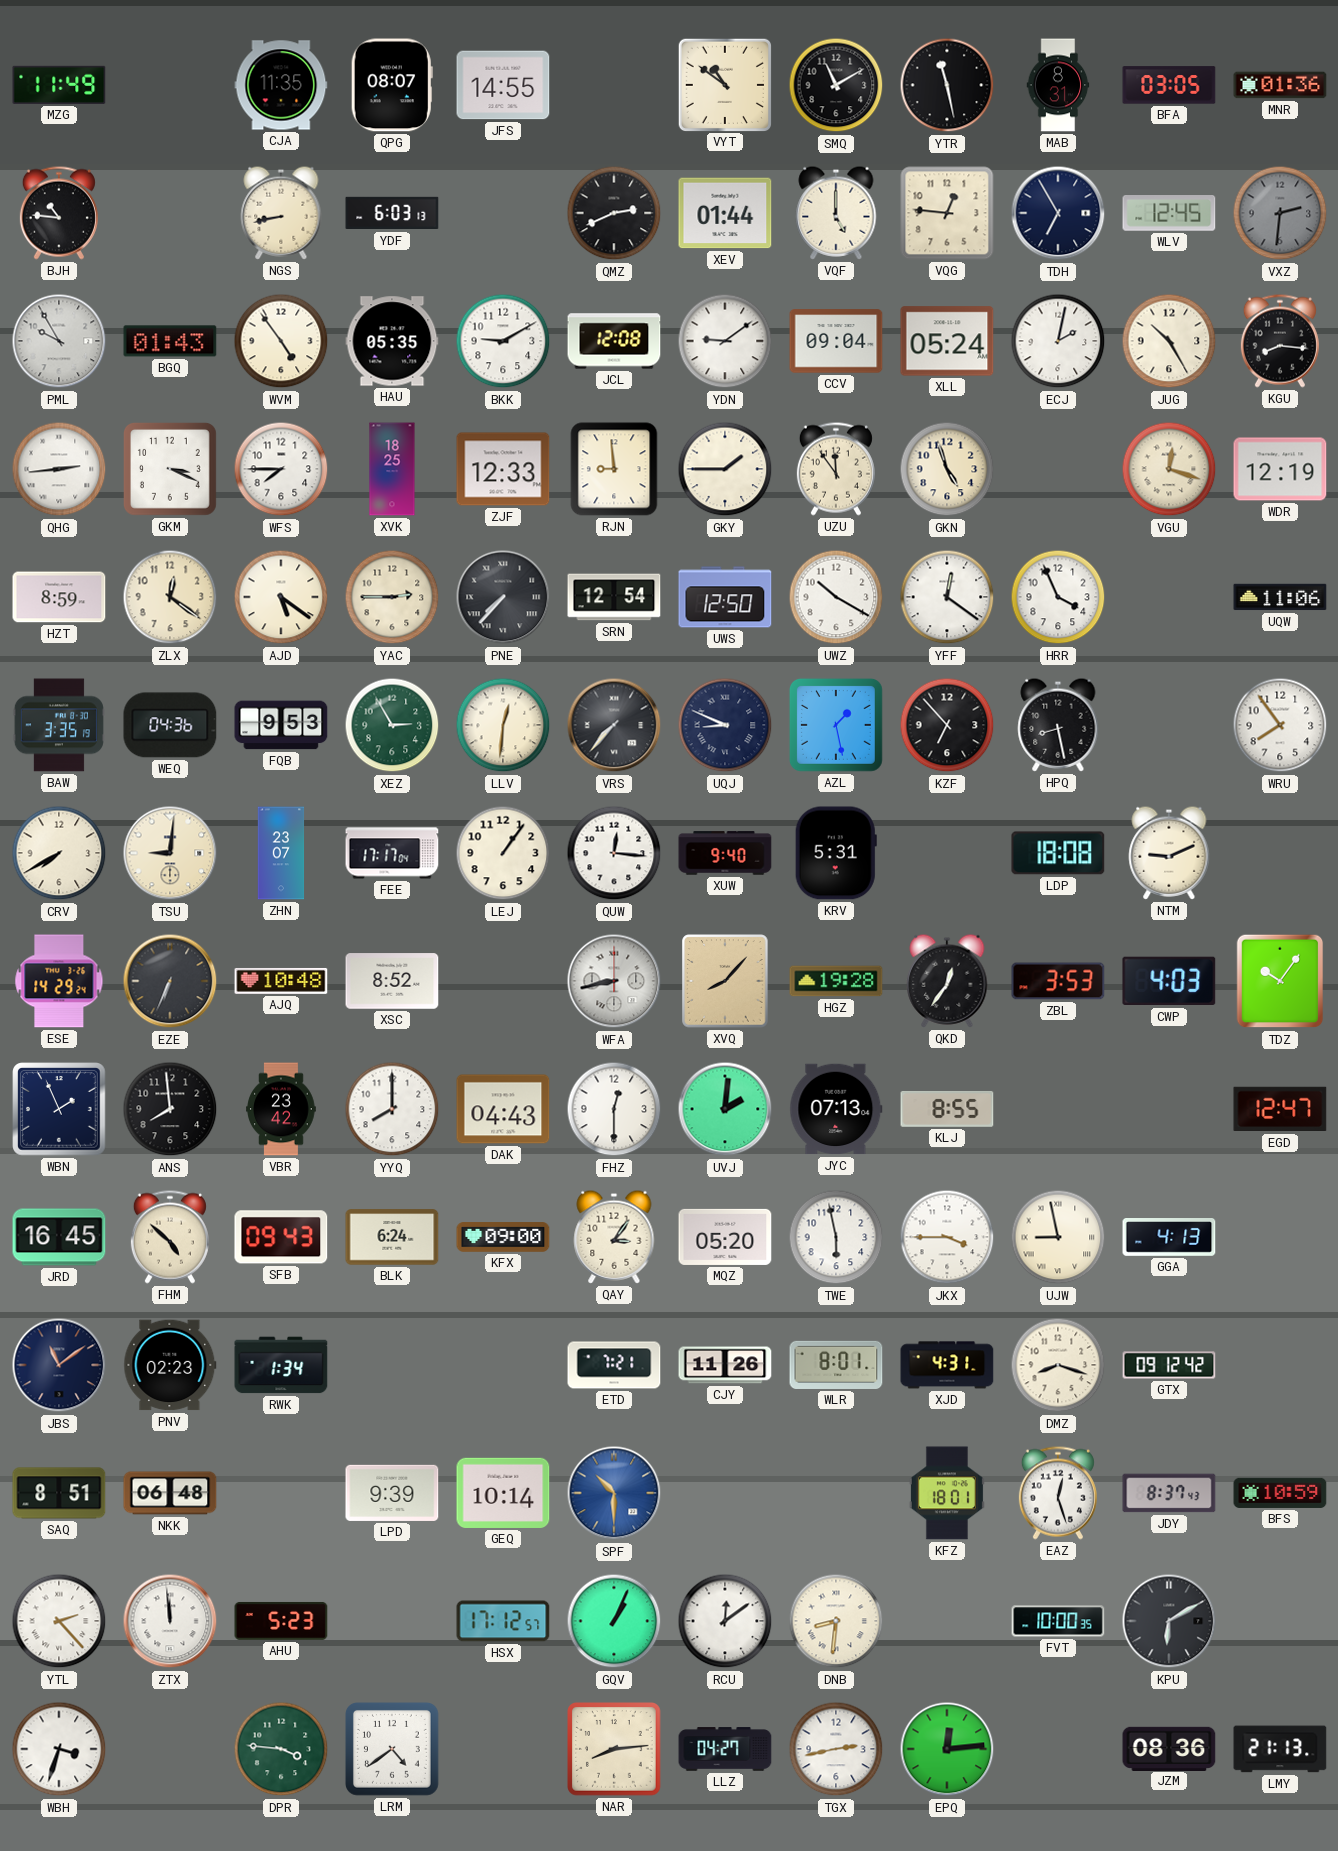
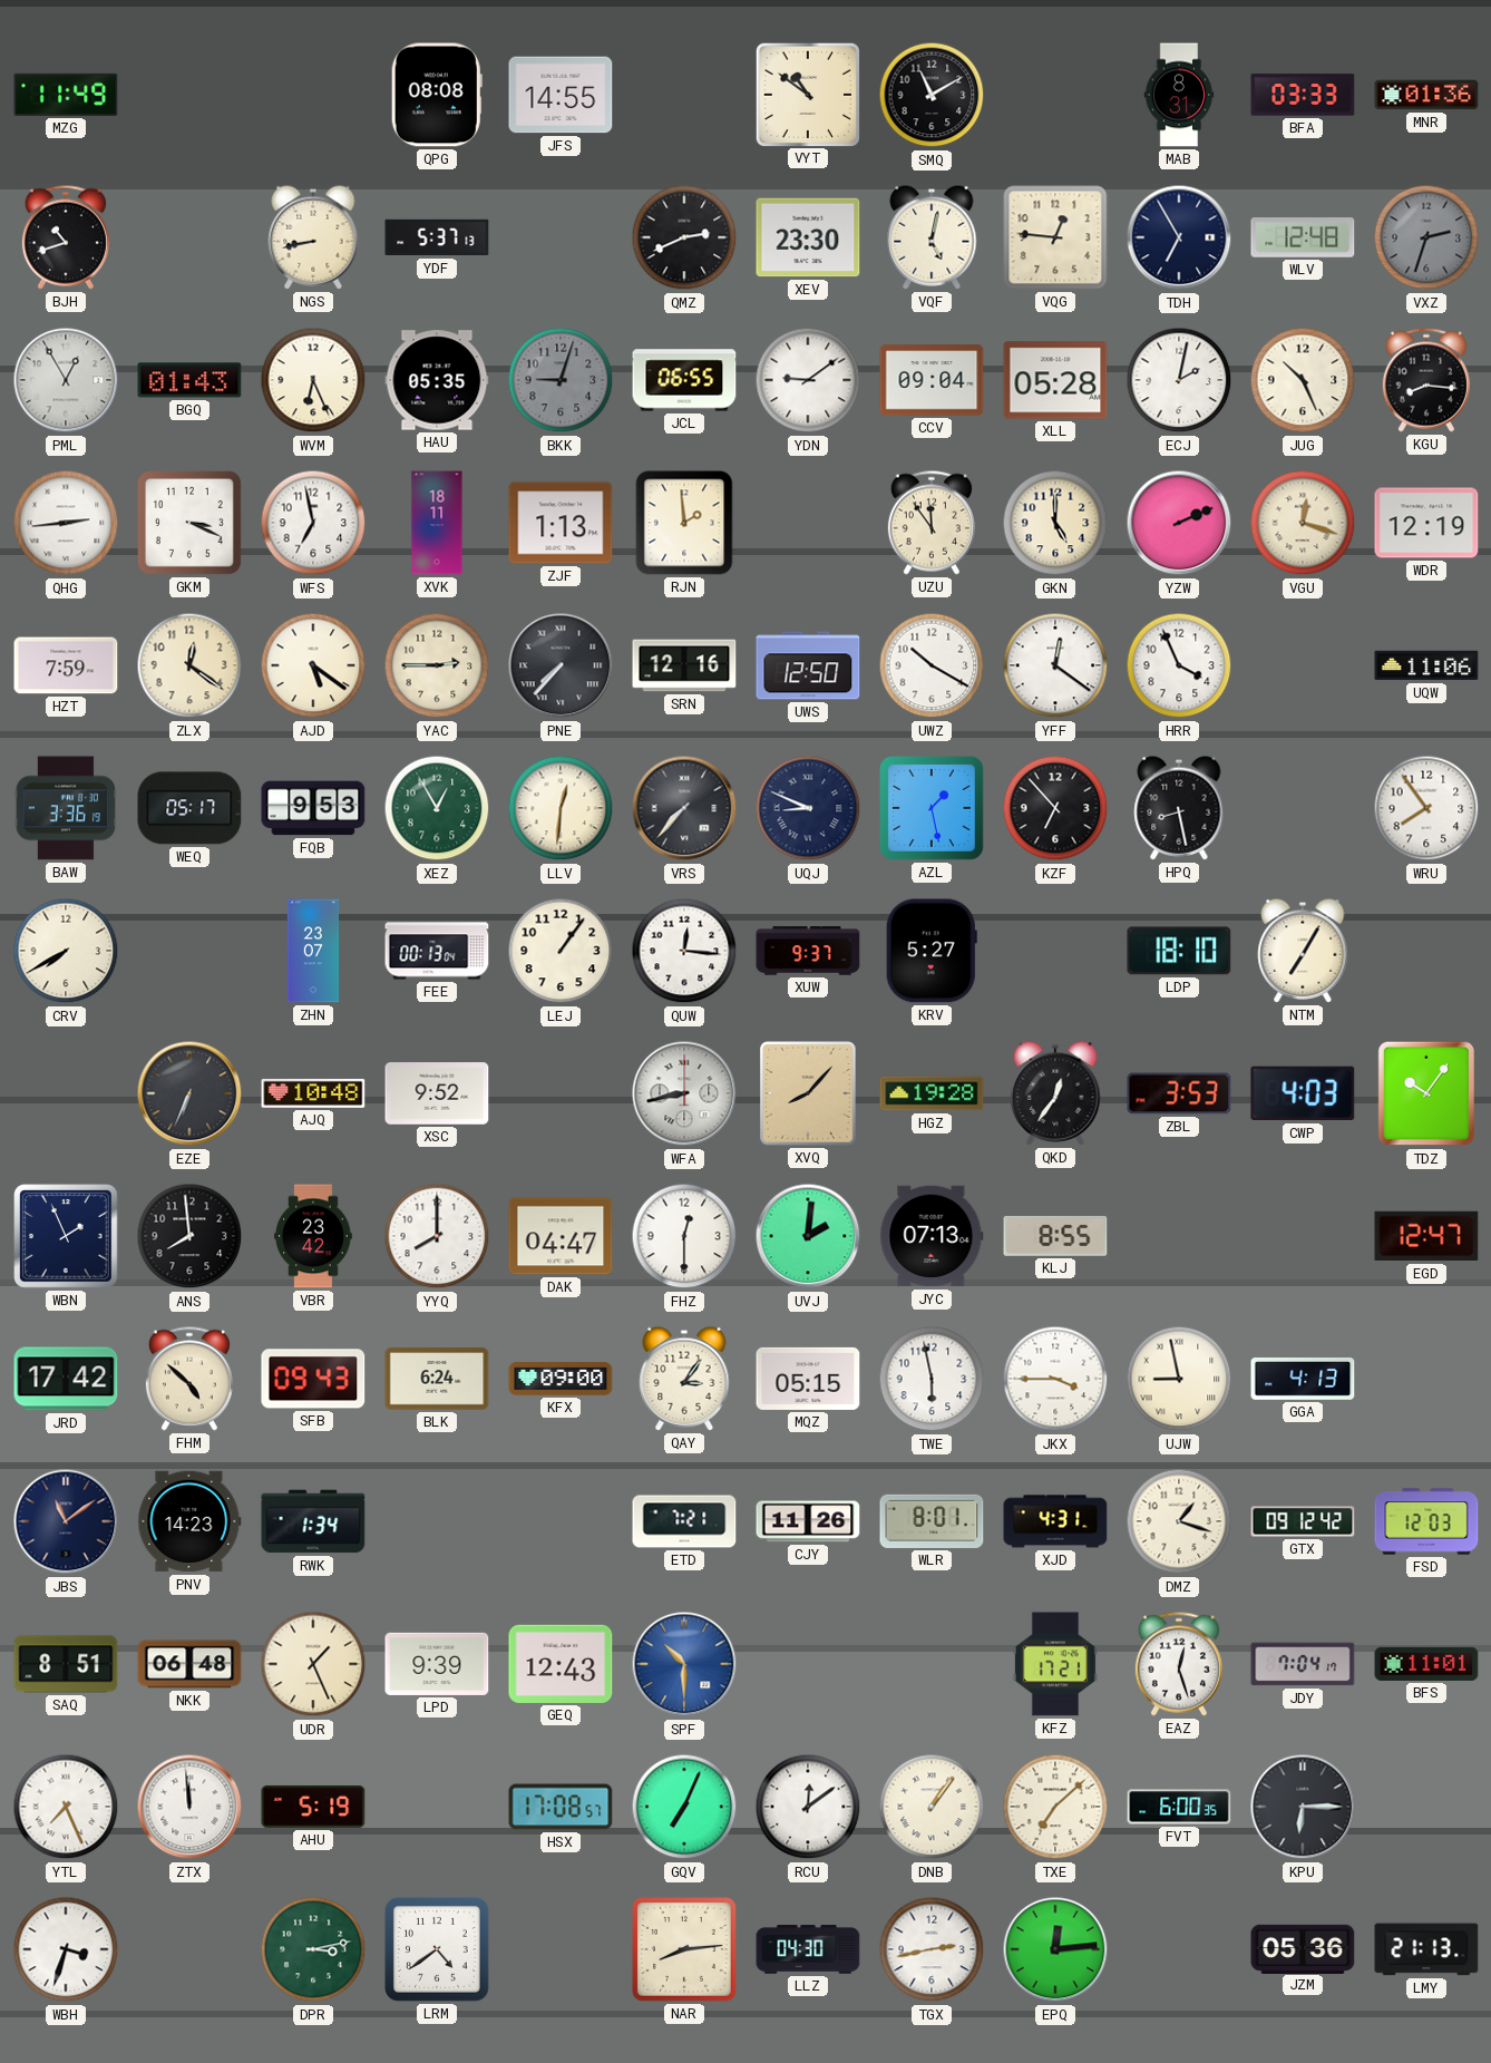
CJA: 11:35 -> none
QPG: 08:07 -> 08:08
YTR: 11:28 -> none
BFA: 03:05 -> 03:33
BJH: 10:46 -> 10:42
YDF: 6:03 -> 5:37
XEV: 01:44 -> 23:30
VQF: 5:00 -> 5:02
WLV: 12:45 -> 12:48
VXZ: 2:31 -> 2:33
PML: 9:55 -> 12:55
WVM: 4:54 -> 6:26
BKK: 9:10 -> 9:03
BKK dial: white -> grey
JCL: 12:08 -> 06:55
XLL: 05:24 -> 05:28
JUG: 10:25 -> 10:26
WFS: 7:45 -> 6:58
XVK: 18:25 -> 18:11
ZJF: 12:33 -> 1:13
RJN: 8:59 -> 1:59
GKY: 1:45 -> none
GKN: 4:57 -> 5:00
YZW: none -> 2:11
HZT: 8:59 -> 7:59
SRN: 12:54 -> 12:16
BAW: 3:35 -> 3:36
WEQ: 04:36 -> 05:17
XEZ: 2:55 -> 12:55
TSU: 9:01 -> none
FEE: 17:17 -> 00:13
XUW: 9:40 -> 9:37
KRV: 5:31 -> 5:27
LDP: 18:08 -> 18:10
NTM: 9:11 -> 7:05
ESE: 14:29 -> none
XSC: 8:52 -> 9:52
DAK: 04:43 -> 04:47
JRD: 16:45 -> 17:42
MQZ: 05:20 -> 05:15
PNV: 02:23 -> 14:23
DMZ: 8:18 -> 1:18
FSD: none -> 12:03
UDR: none -> 1:26
GEQ: 10:14 -> 12:43
KFZ: 18:01 -> 17:21
JDY: 8:37 -> 7:04
BFS: 10:59 -> 11:01
YTL: 2:23 -> 7:26
AHU: 5:23 -> 5:19
HSX: 17:12 -> 17:08
GQV: 1:04 -> 7:04
DNB: 8:31 -> 1:06
TXE: none -> 7:08
FVT: 10:00 -> 6:00
KPU: 6:10 -> 6:15
DPR: 3:46 -> 3:13
LLZ: 04:27 -> 04:30
JZM: 08:36 -> 05:36
